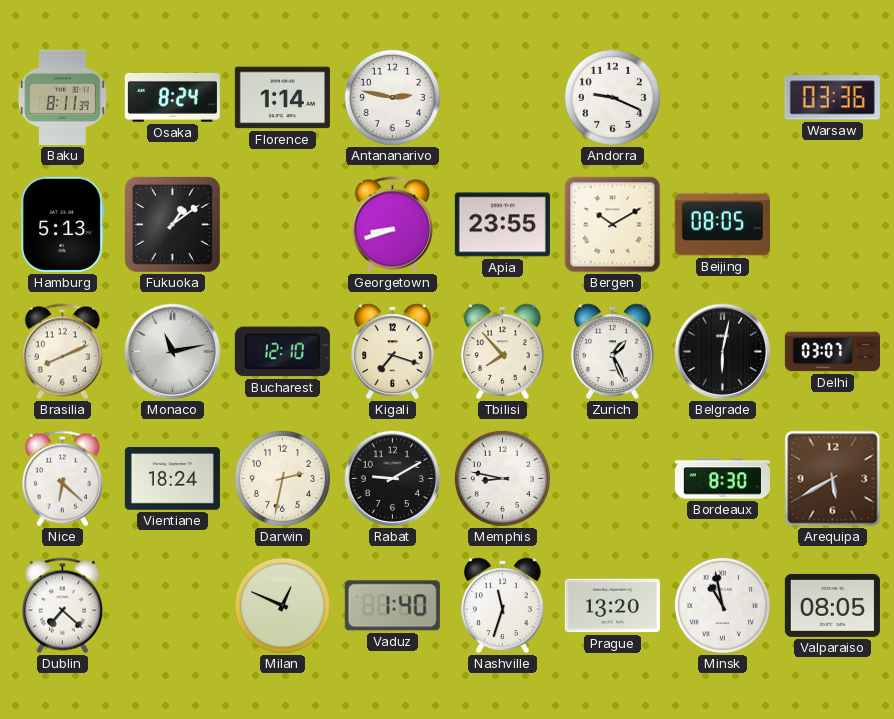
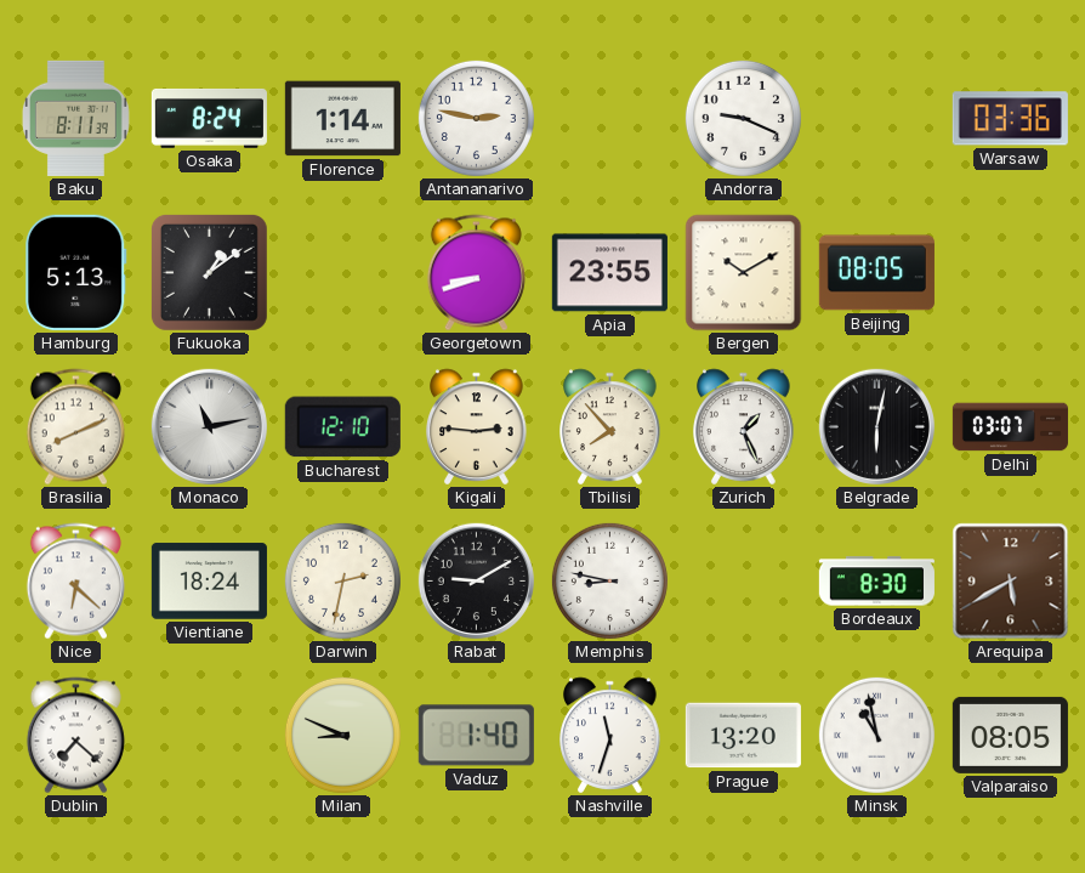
Kigali: 7:18 -> 2:46
Milan: 12:49 -> 8:49
